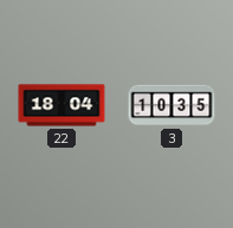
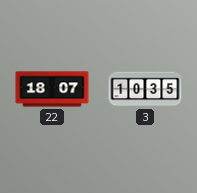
22: 18:04 -> 18:07
